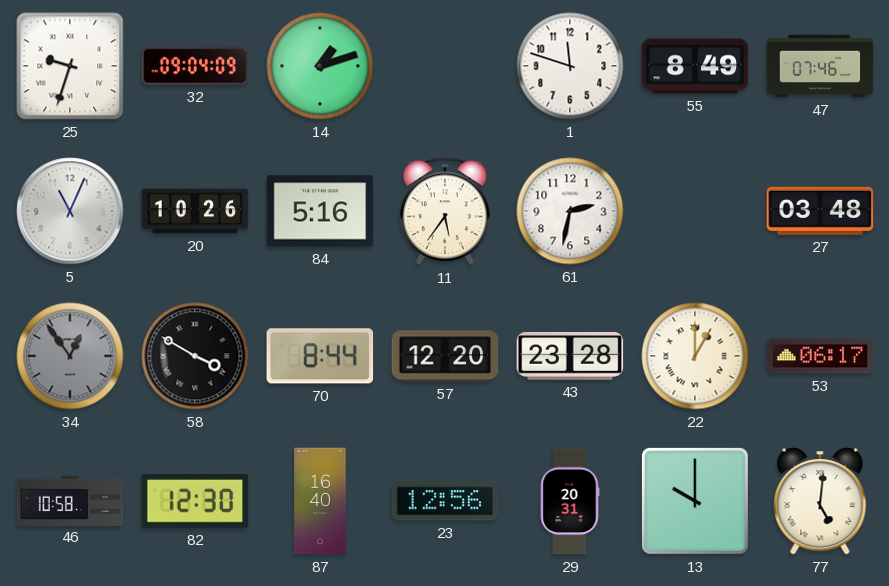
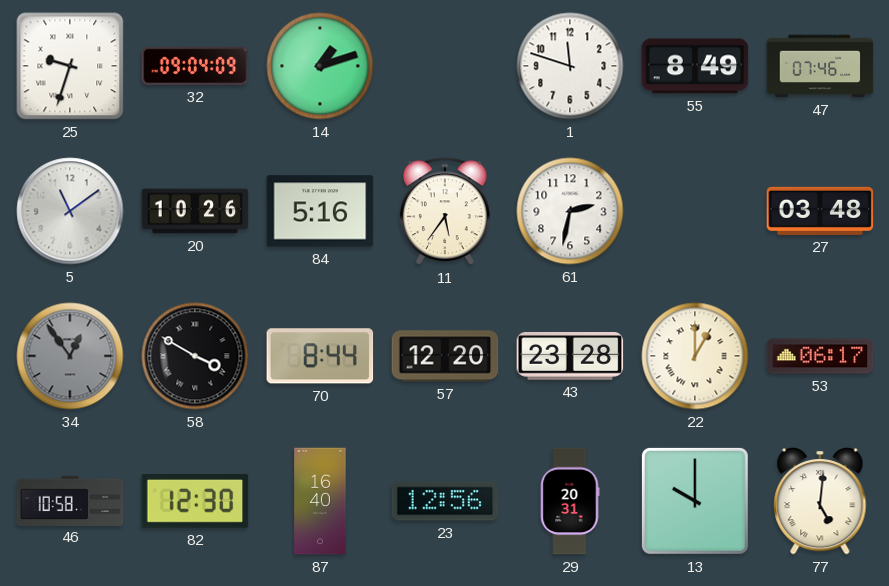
5: 11:04 -> 11:09
